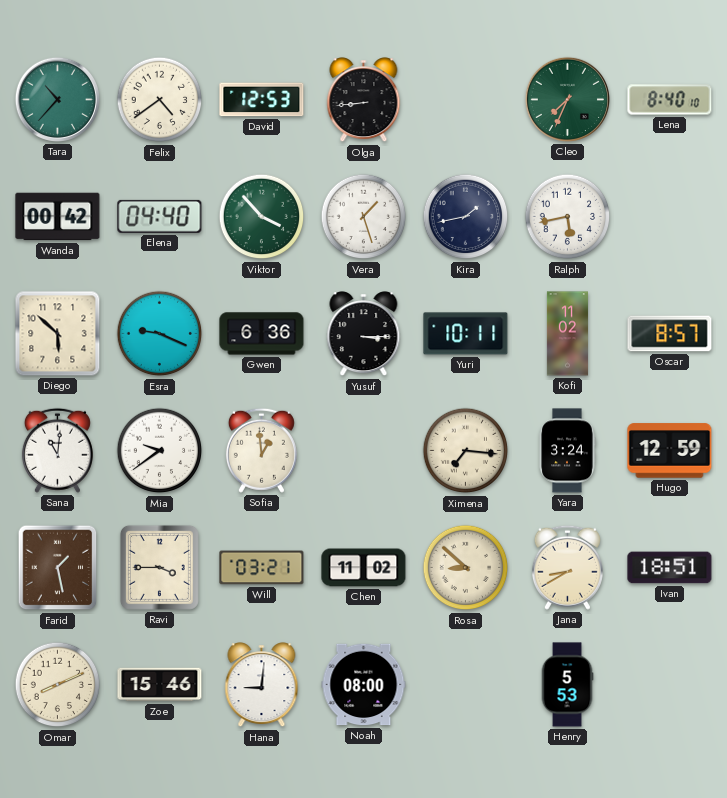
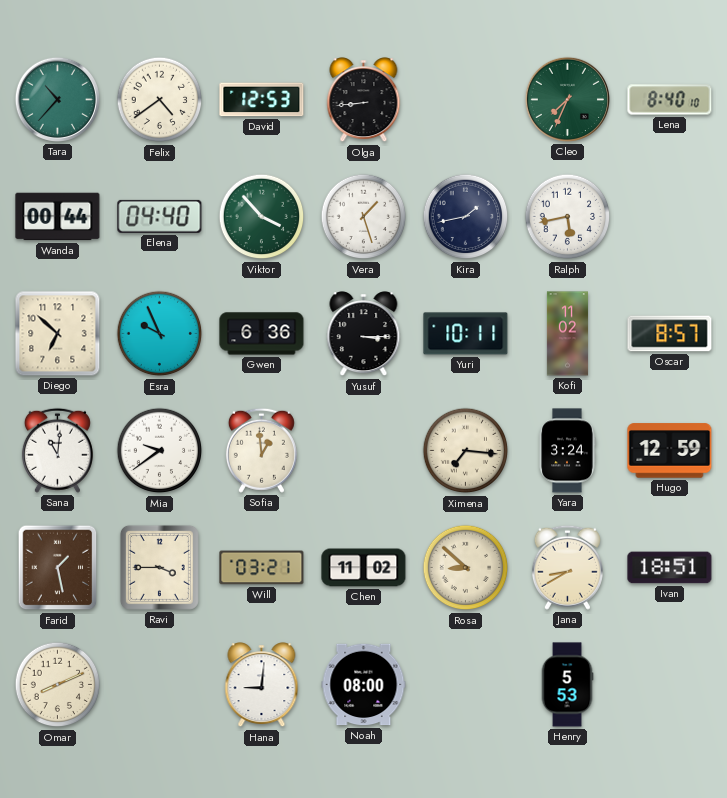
Wanda: 00:42 -> 00:44
Diego: 5:52 -> 6:52
Esra: 9:19 -> 9:56
Zoe: 15:46 -> none
